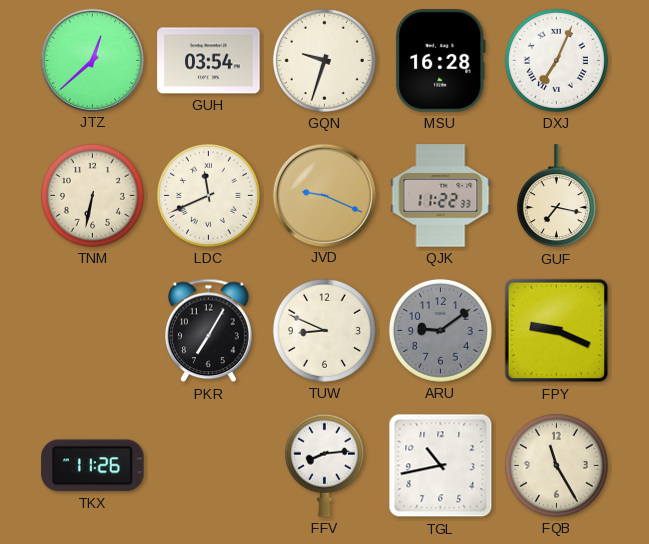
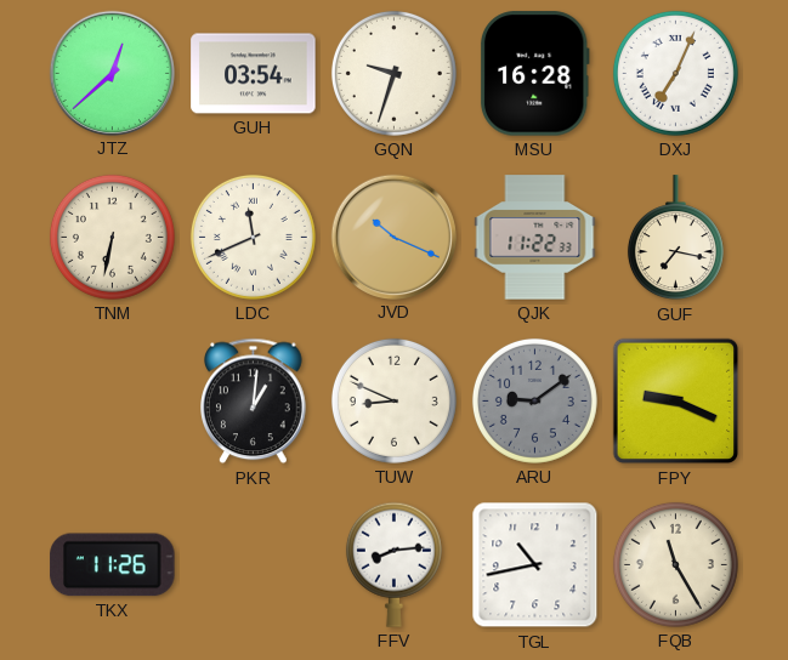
JVD: 9:19 -> 10:19
PKR: 7:05 -> 1:01
